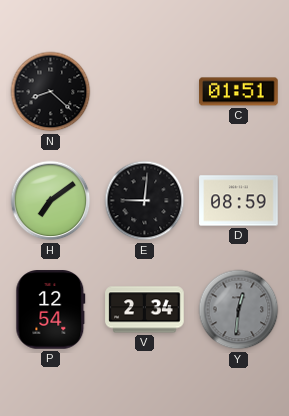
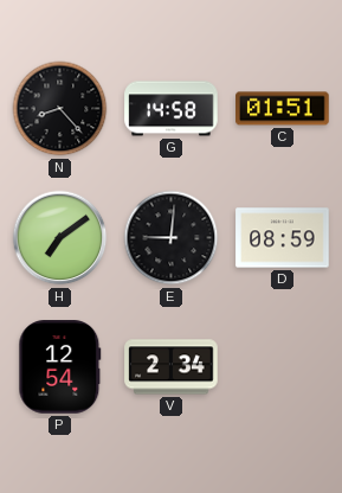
N: 8:22 -> 8:23
G: none -> 14:58
Y: 12:31 -> none
